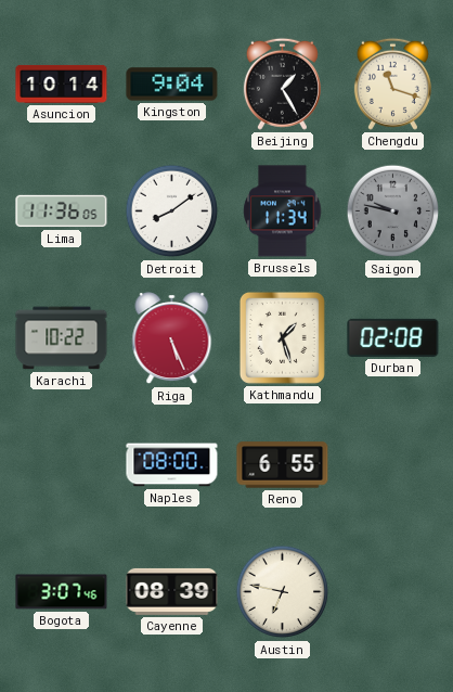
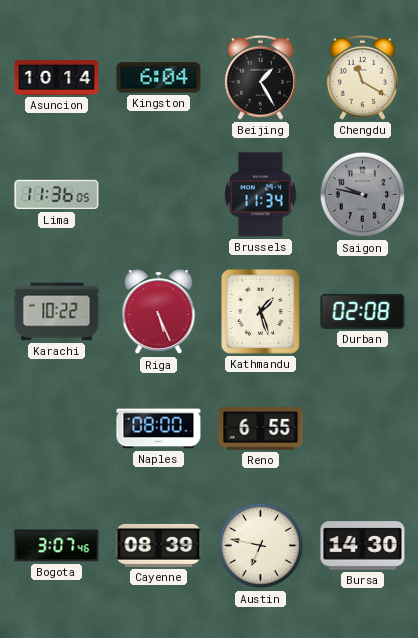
Kingston: 9:04 -> 6:04
Chengdu: 11:18 -> 11:20
Detroit: 8:09 -> none
Bursa: none -> 14:30
